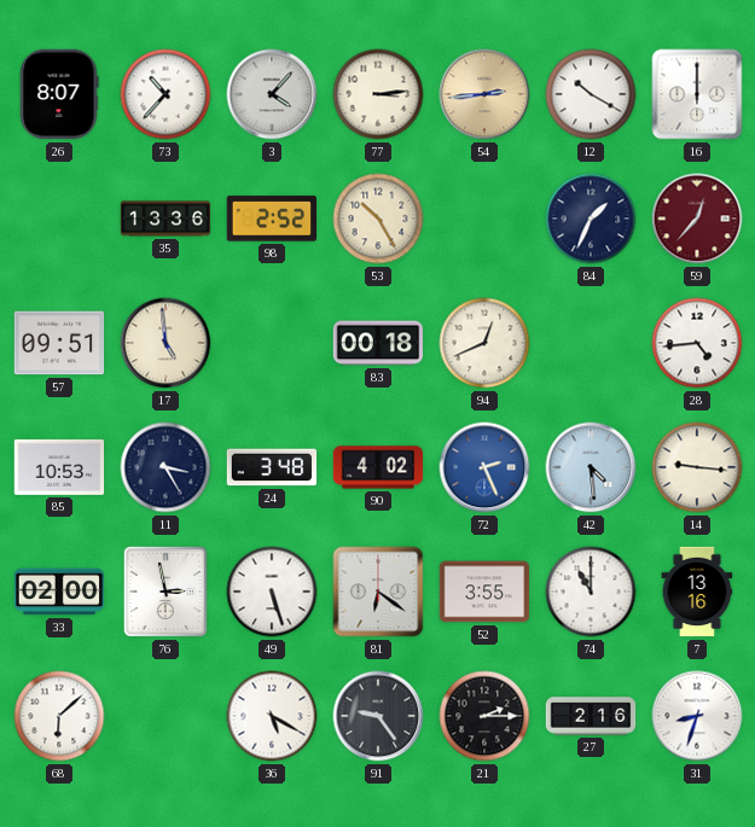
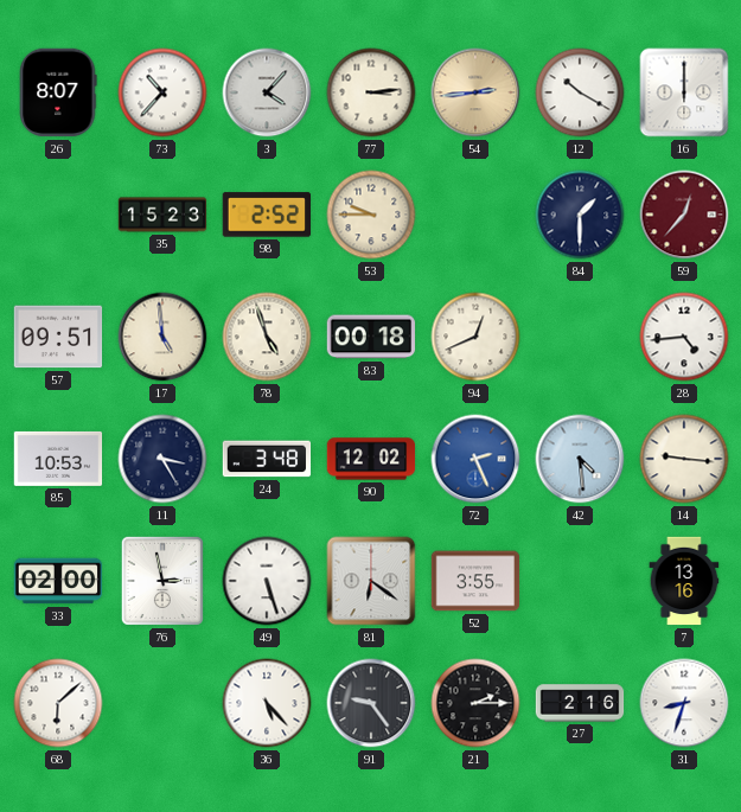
35: 13:36 -> 15:23
53: 10:25 -> 9:45
84: 1:34 -> 1:30
78: none -> 4:57
90: 4:02 -> 12:02
74: 11:00 -> none
36: 5:20 -> 5:23
